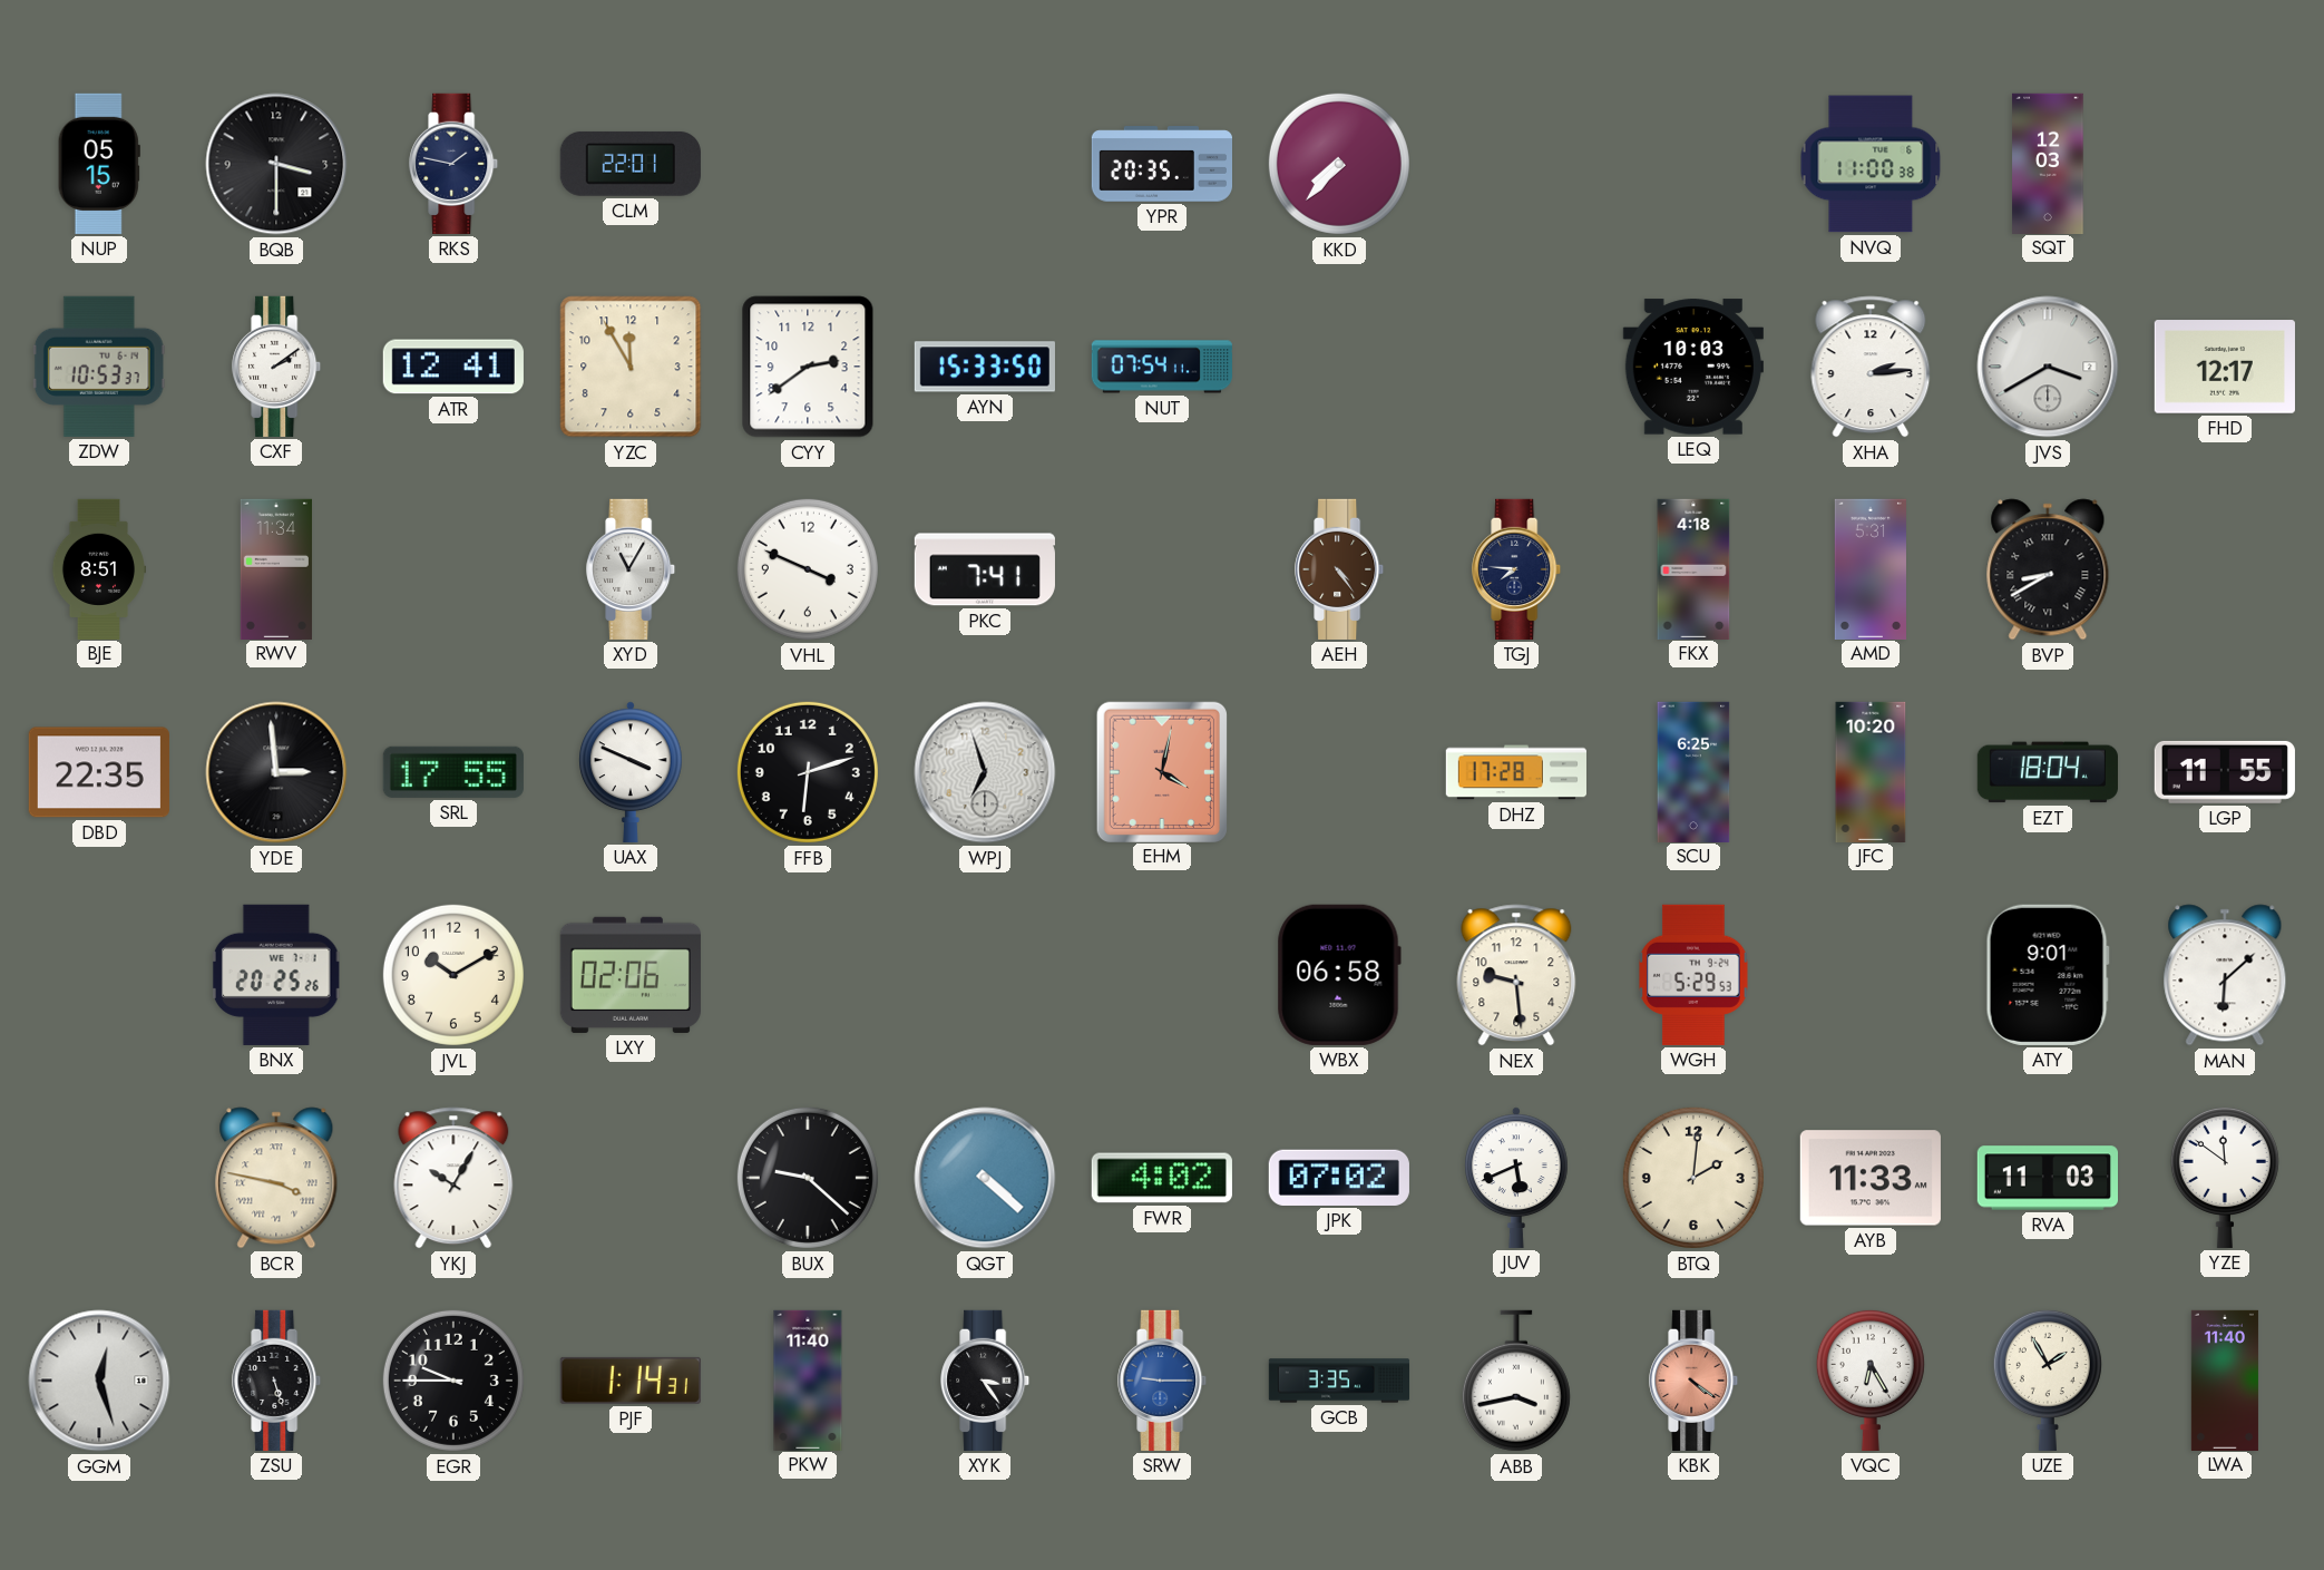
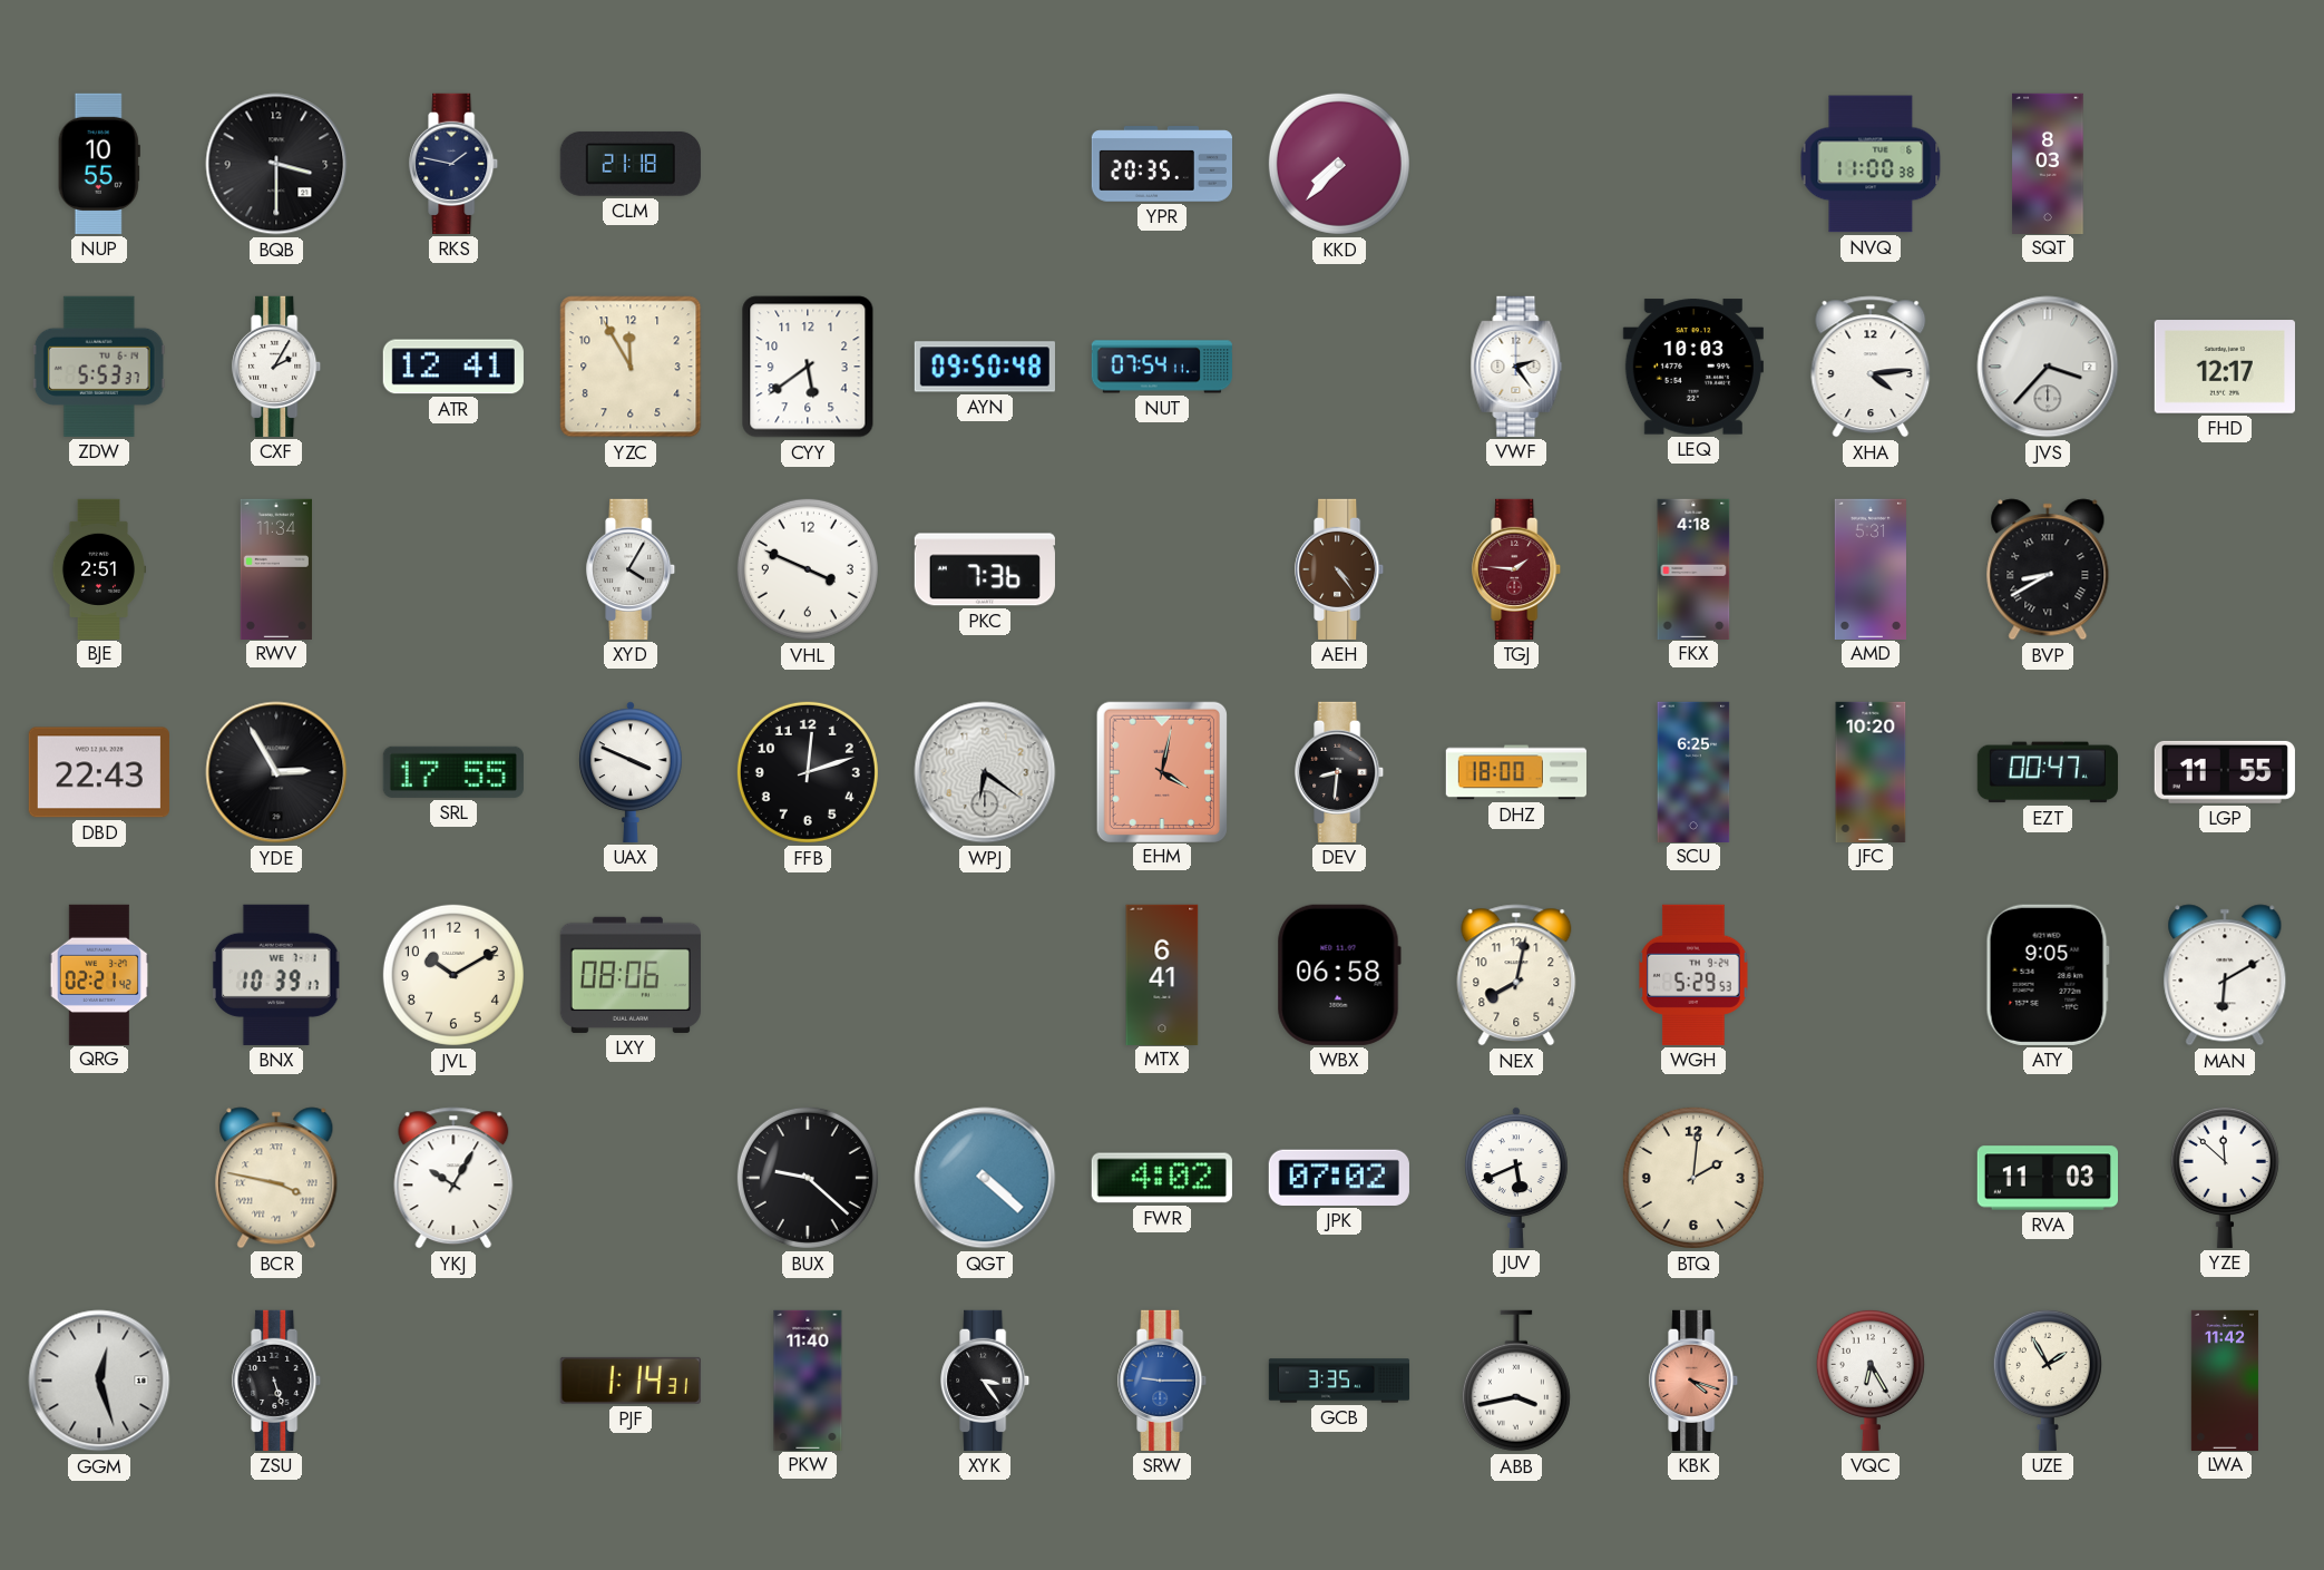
NUP: 05:15 -> 10:55
CLM: 22:01 -> 21:18
SQT: 12:03 -> 8:03
ZDW: 10:53 -> 5:53
CXF: 2:09 -> 2:05
CYY: 2:39 -> 5:39
AYN: 15:33 -> 09:50
VWF: none -> 2:24
XHA: 2:14 -> 4:14
JVS: 3:40 -> 3:37
BJE: 8:51 -> 2:51
XYD: 11:05 -> 4:05
PKC: 7:41 -> 7:36
TGJ: 7:46 -> 1:46
TGJ dial: navy -> burgundy
DBD: 22:35 -> 22:43
YDE: 2:59 -> 2:55
FFB: 6:12 -> 12:12
WPJ: 6:57 -> 6:21
DEV: none -> 8:31
DHZ: 17:28 -> 18:00
EZT: 18:04 -> 00:47
QRG: none -> 02:21
BNX: 20:25 -> 10:39
LXY: 02:06 -> 08:06
MTX: none -> 6:41
NEX: 9:29 -> 8:02
ATY: 9:01 -> 9:05
MAN: 6:08 -> 6:10
AYB: 11:33 -> none
YZE: 11:51 -> 11:52
EGR: 9:45 -> none
KBK: 4:21 -> 4:18
LWA: 11:40 -> 11:42
